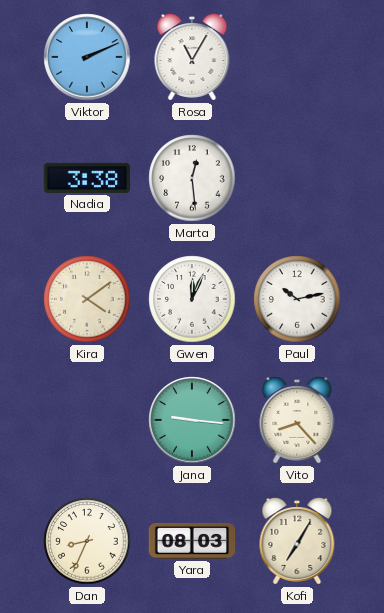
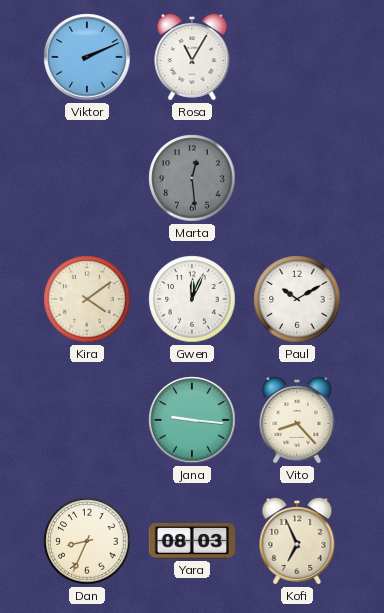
Nadia: 3:38 -> none
Marta dial: white -> grey
Paul: 10:13 -> 10:10
Kofi: 7:05 -> 6:56
